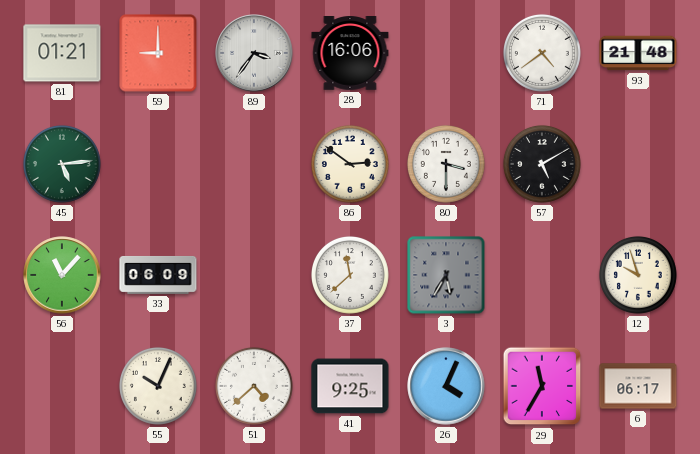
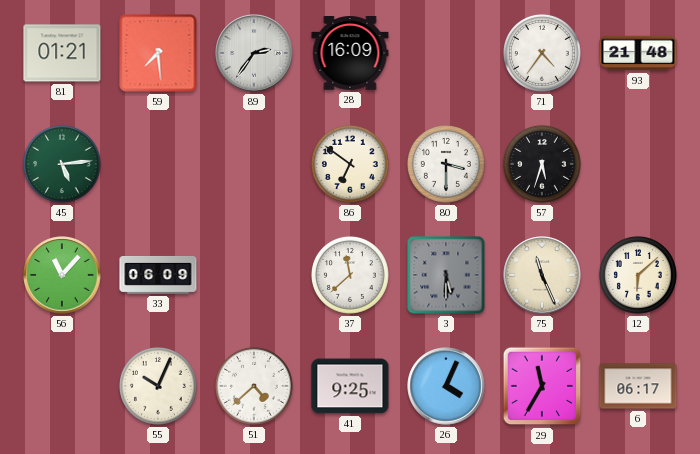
59: 9:00 -> 7:29
89: 3:36 -> 2:36
28: 16:06 -> 16:09
71: 4:39 -> 4:36
86: 2:51 -> 6:51
57: 5:10 -> 5:33
3: 5:35 -> 5:30
75: none -> 11:26
12: 9:57 -> 6:08
